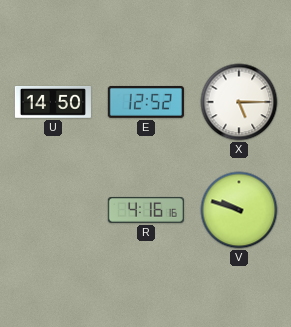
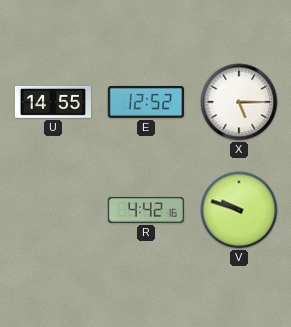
U: 14:50 -> 14:55
R: 4:16 -> 4:42
